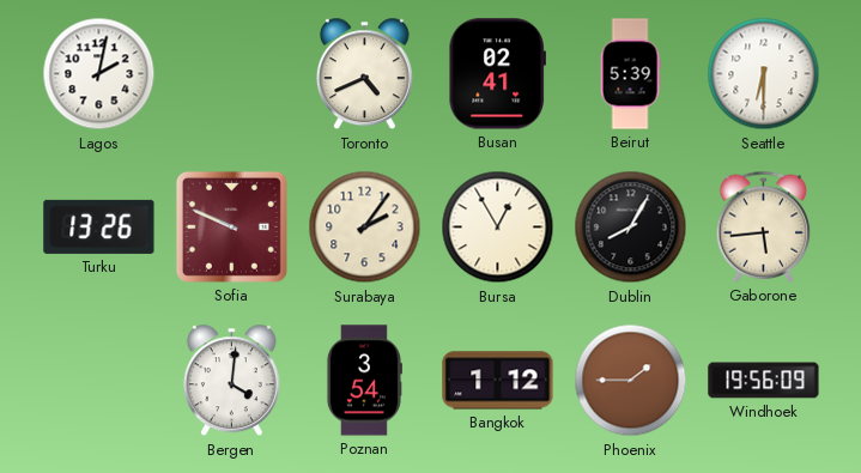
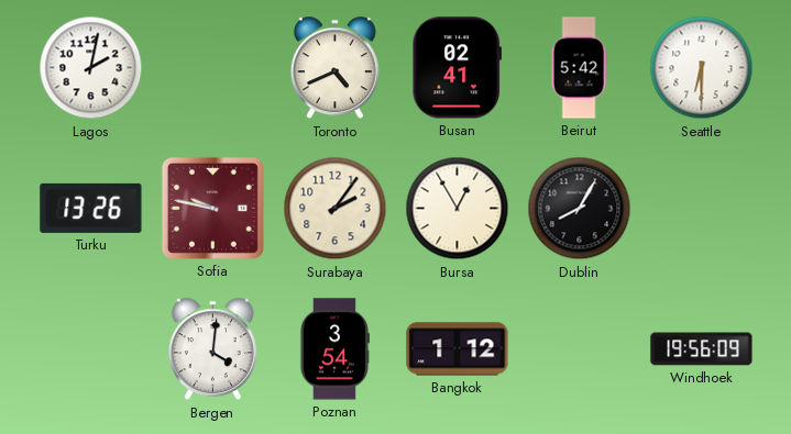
Beirut: 5:39 -> 5:42
Sofia: 9:49 -> 9:47
Gaborone: 5:44 -> none
Phoenix: 1:45 -> none
